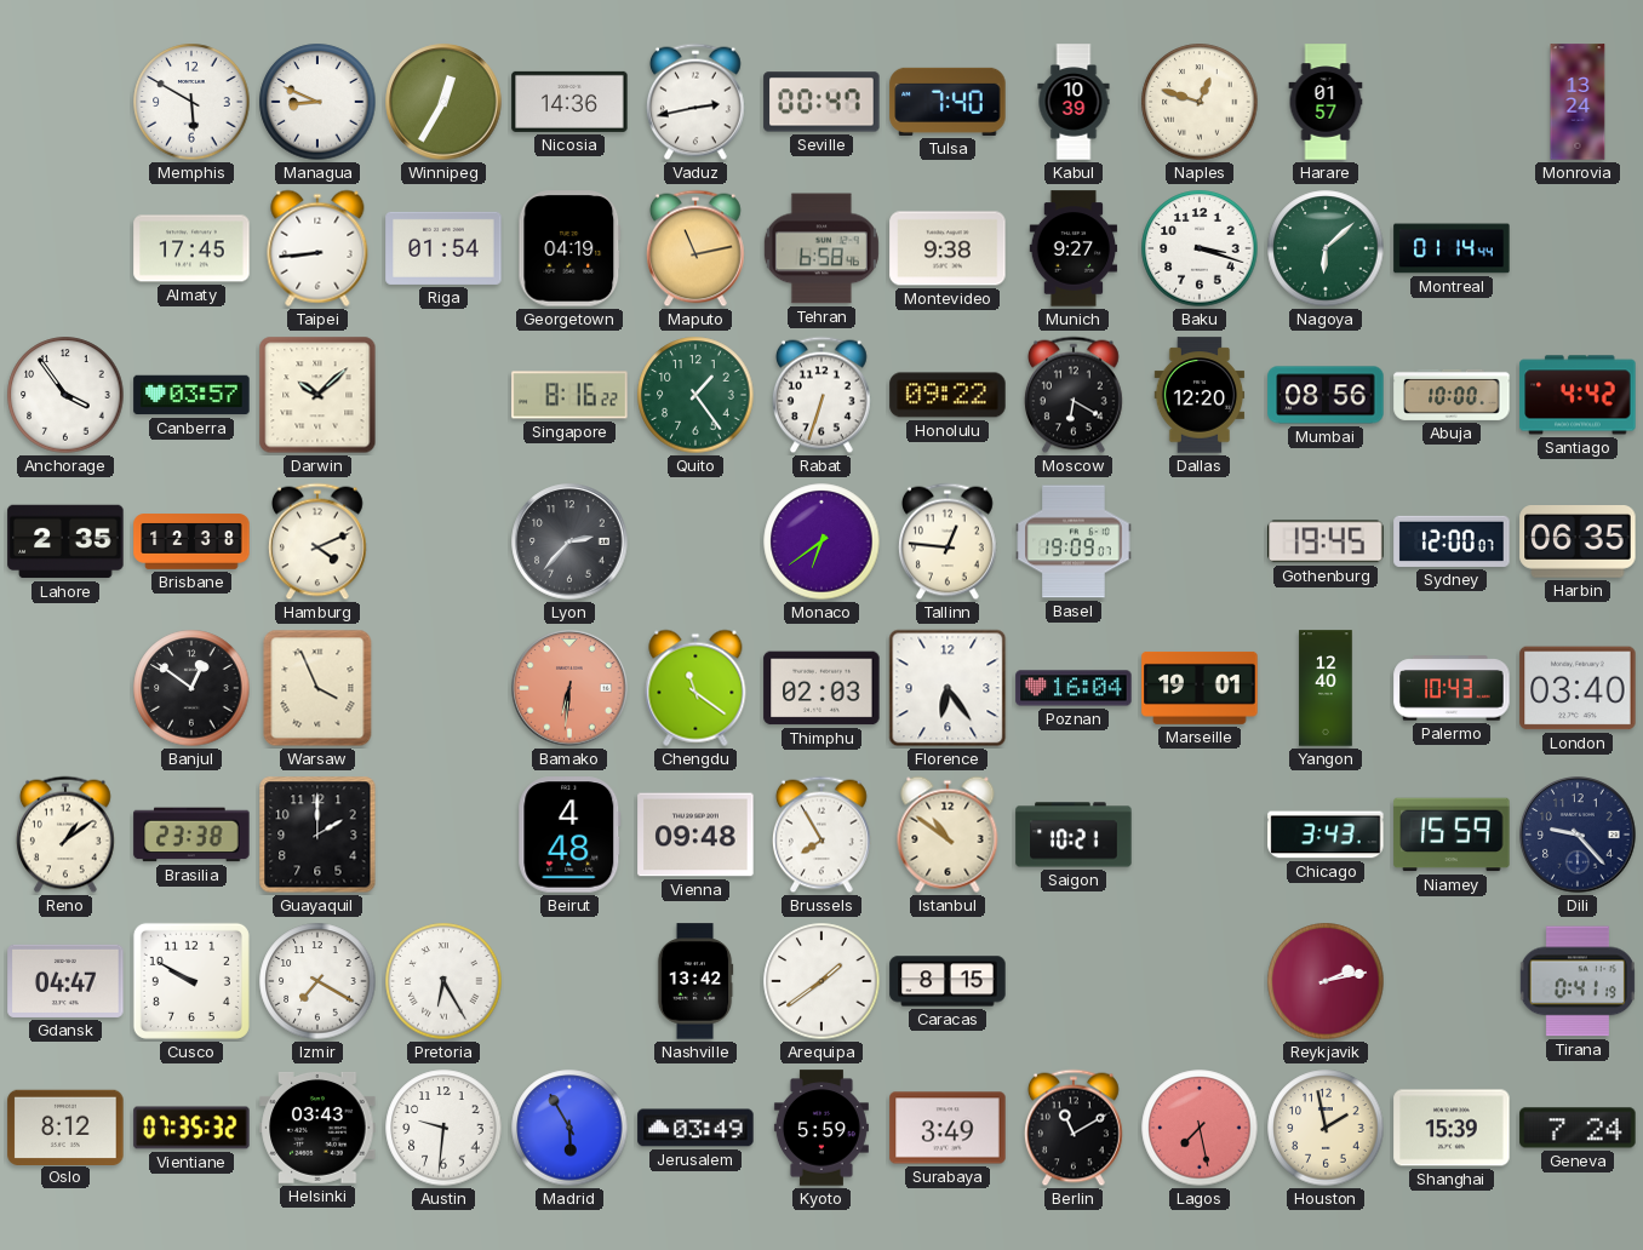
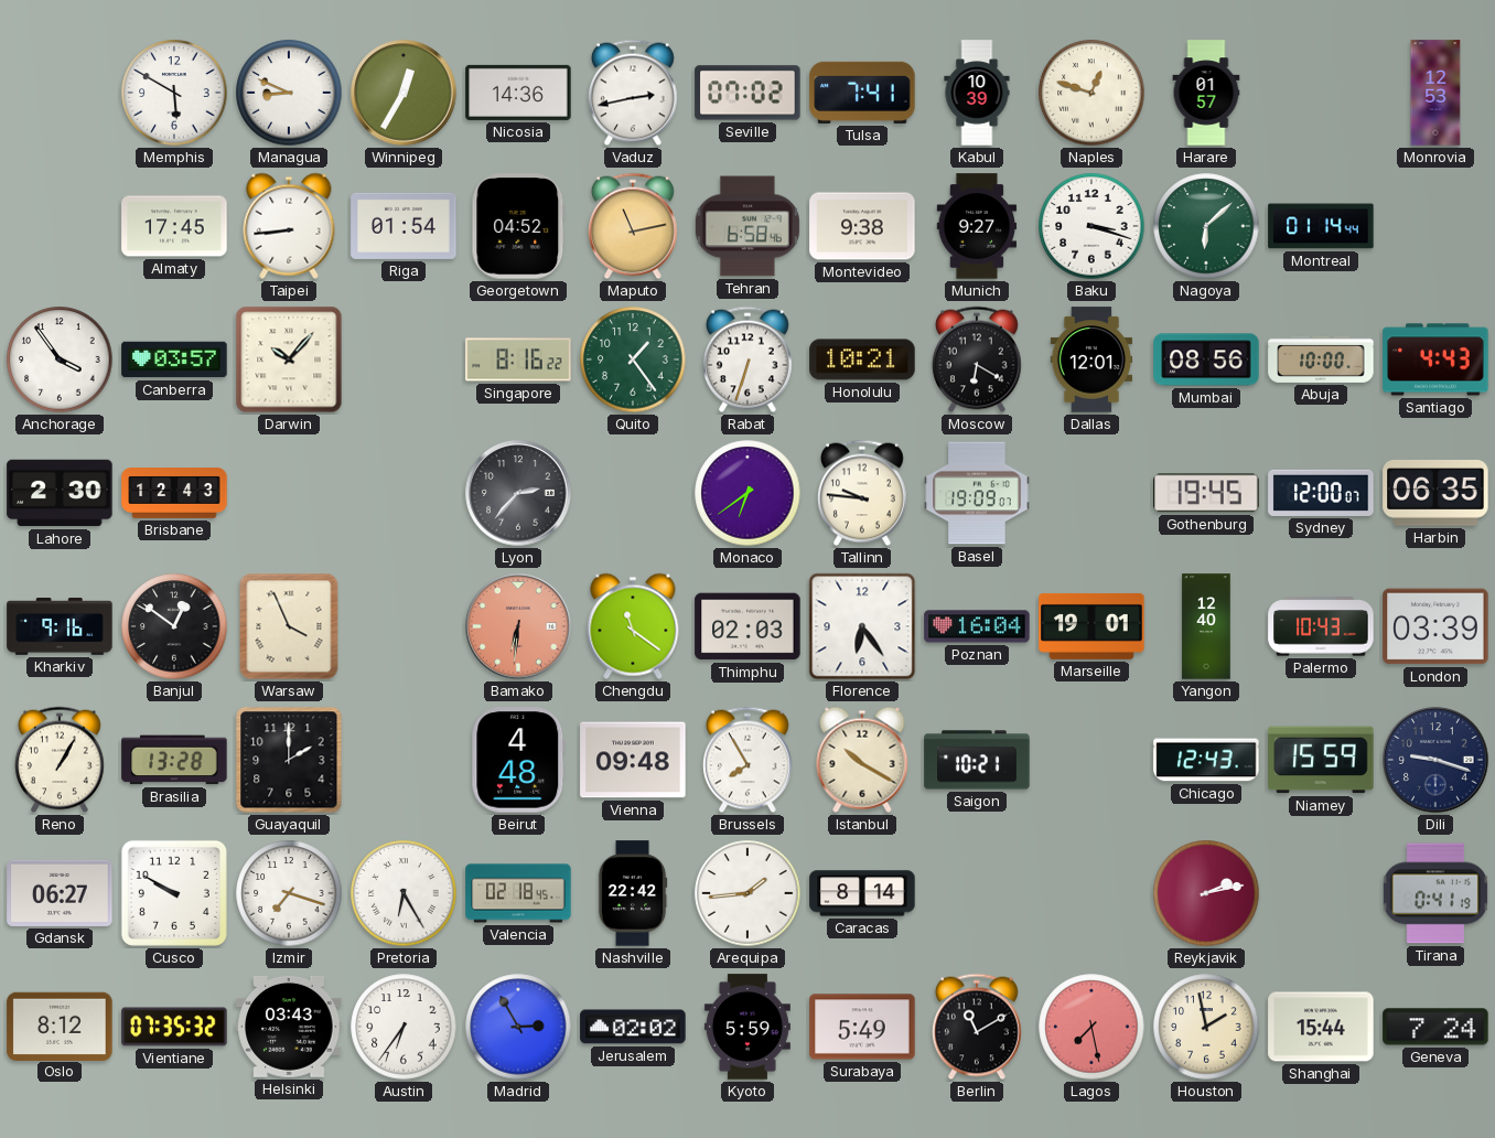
Seville: 00:47 -> 07:02
Tulsa: 7:40 -> 7:41
Monrovia: 13:24 -> 12:53
Georgetown: 04:19 -> 04:52
Darwin: 10:08 -> 10:07
Honolulu: 09:22 -> 10:21
Dallas: 12:20 -> 12:01
Santiago: 4:42 -> 4:43
Lahore: 2:35 -> 2:30
Brisbane: 12:38 -> 12:43
Hamburg: 4:11 -> none
Tallinn: 12:46 -> 9:46
Kharkiv: none -> 9:16
London: 03:40 -> 03:39
Reno: 1:09 -> 1:05
Brasilia: 23:38 -> 13:28
Istanbul: 10:51 -> 10:20
Chicago: 3:43 -> 12:43
Dili: 9:23 -> 9:18
Gdansk: 04:47 -> 06:27
Izmir: 7:20 -> 7:18
Valencia: none -> 02:18
Nashville: 13:42 -> 22:42
Arequipa: 1:39 -> 1:44
Caracas: 8:15 -> 8:14
Austin: 9:31 -> 6:36
Madrid: 5:55 -> 2:55
Jerusalem: 03:49 -> 02:02
Surabaya: 3:49 -> 5:49
Shanghai: 15:39 -> 15:44
